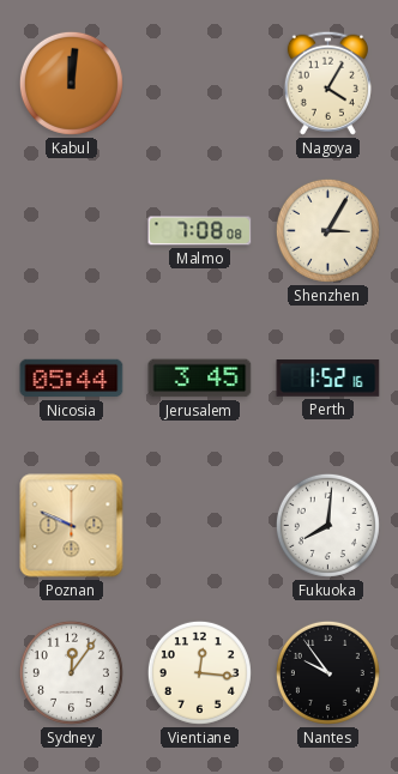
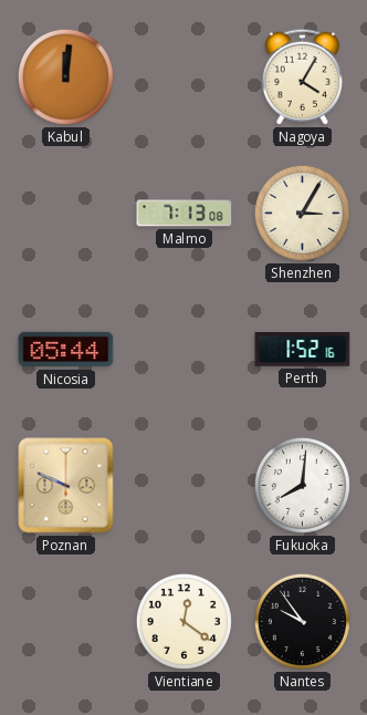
Malmo: 7:08 -> 7:13
Jerusalem: 3:45 -> none
Sydney: 12:06 -> none
Vientiane: 12:16 -> 12:21
